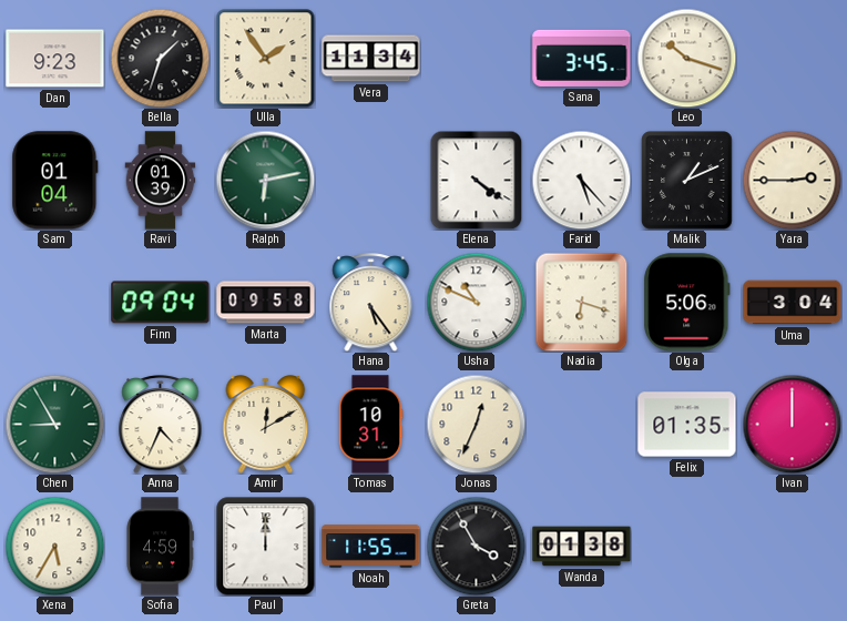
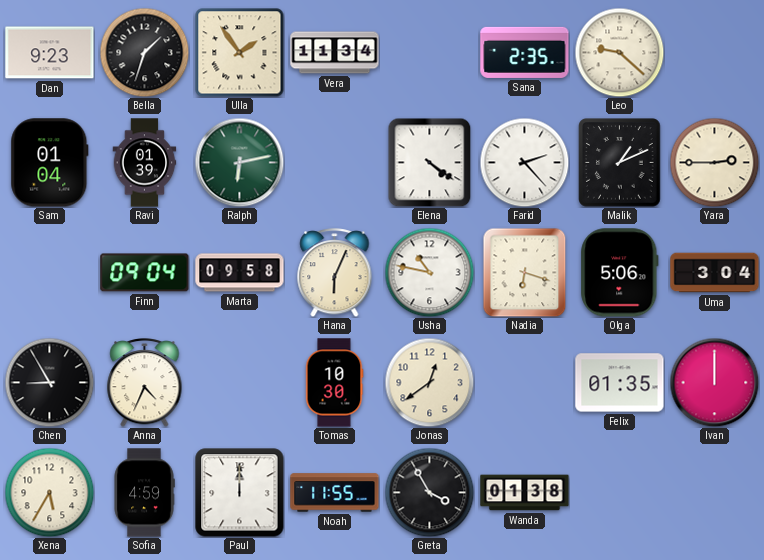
Sana: 3:45 -> 2:35
Leo: 10:18 -> 9:22
Farid: 5:23 -> 2:23
Hana: 5:24 -> 6:04
Usha: 10:49 -> 10:47
Chen dial: green -> black
Amir: 12:10 -> none
Tomas: 10:31 -> 10:30
Jonas: 12:34 -> 12:39
